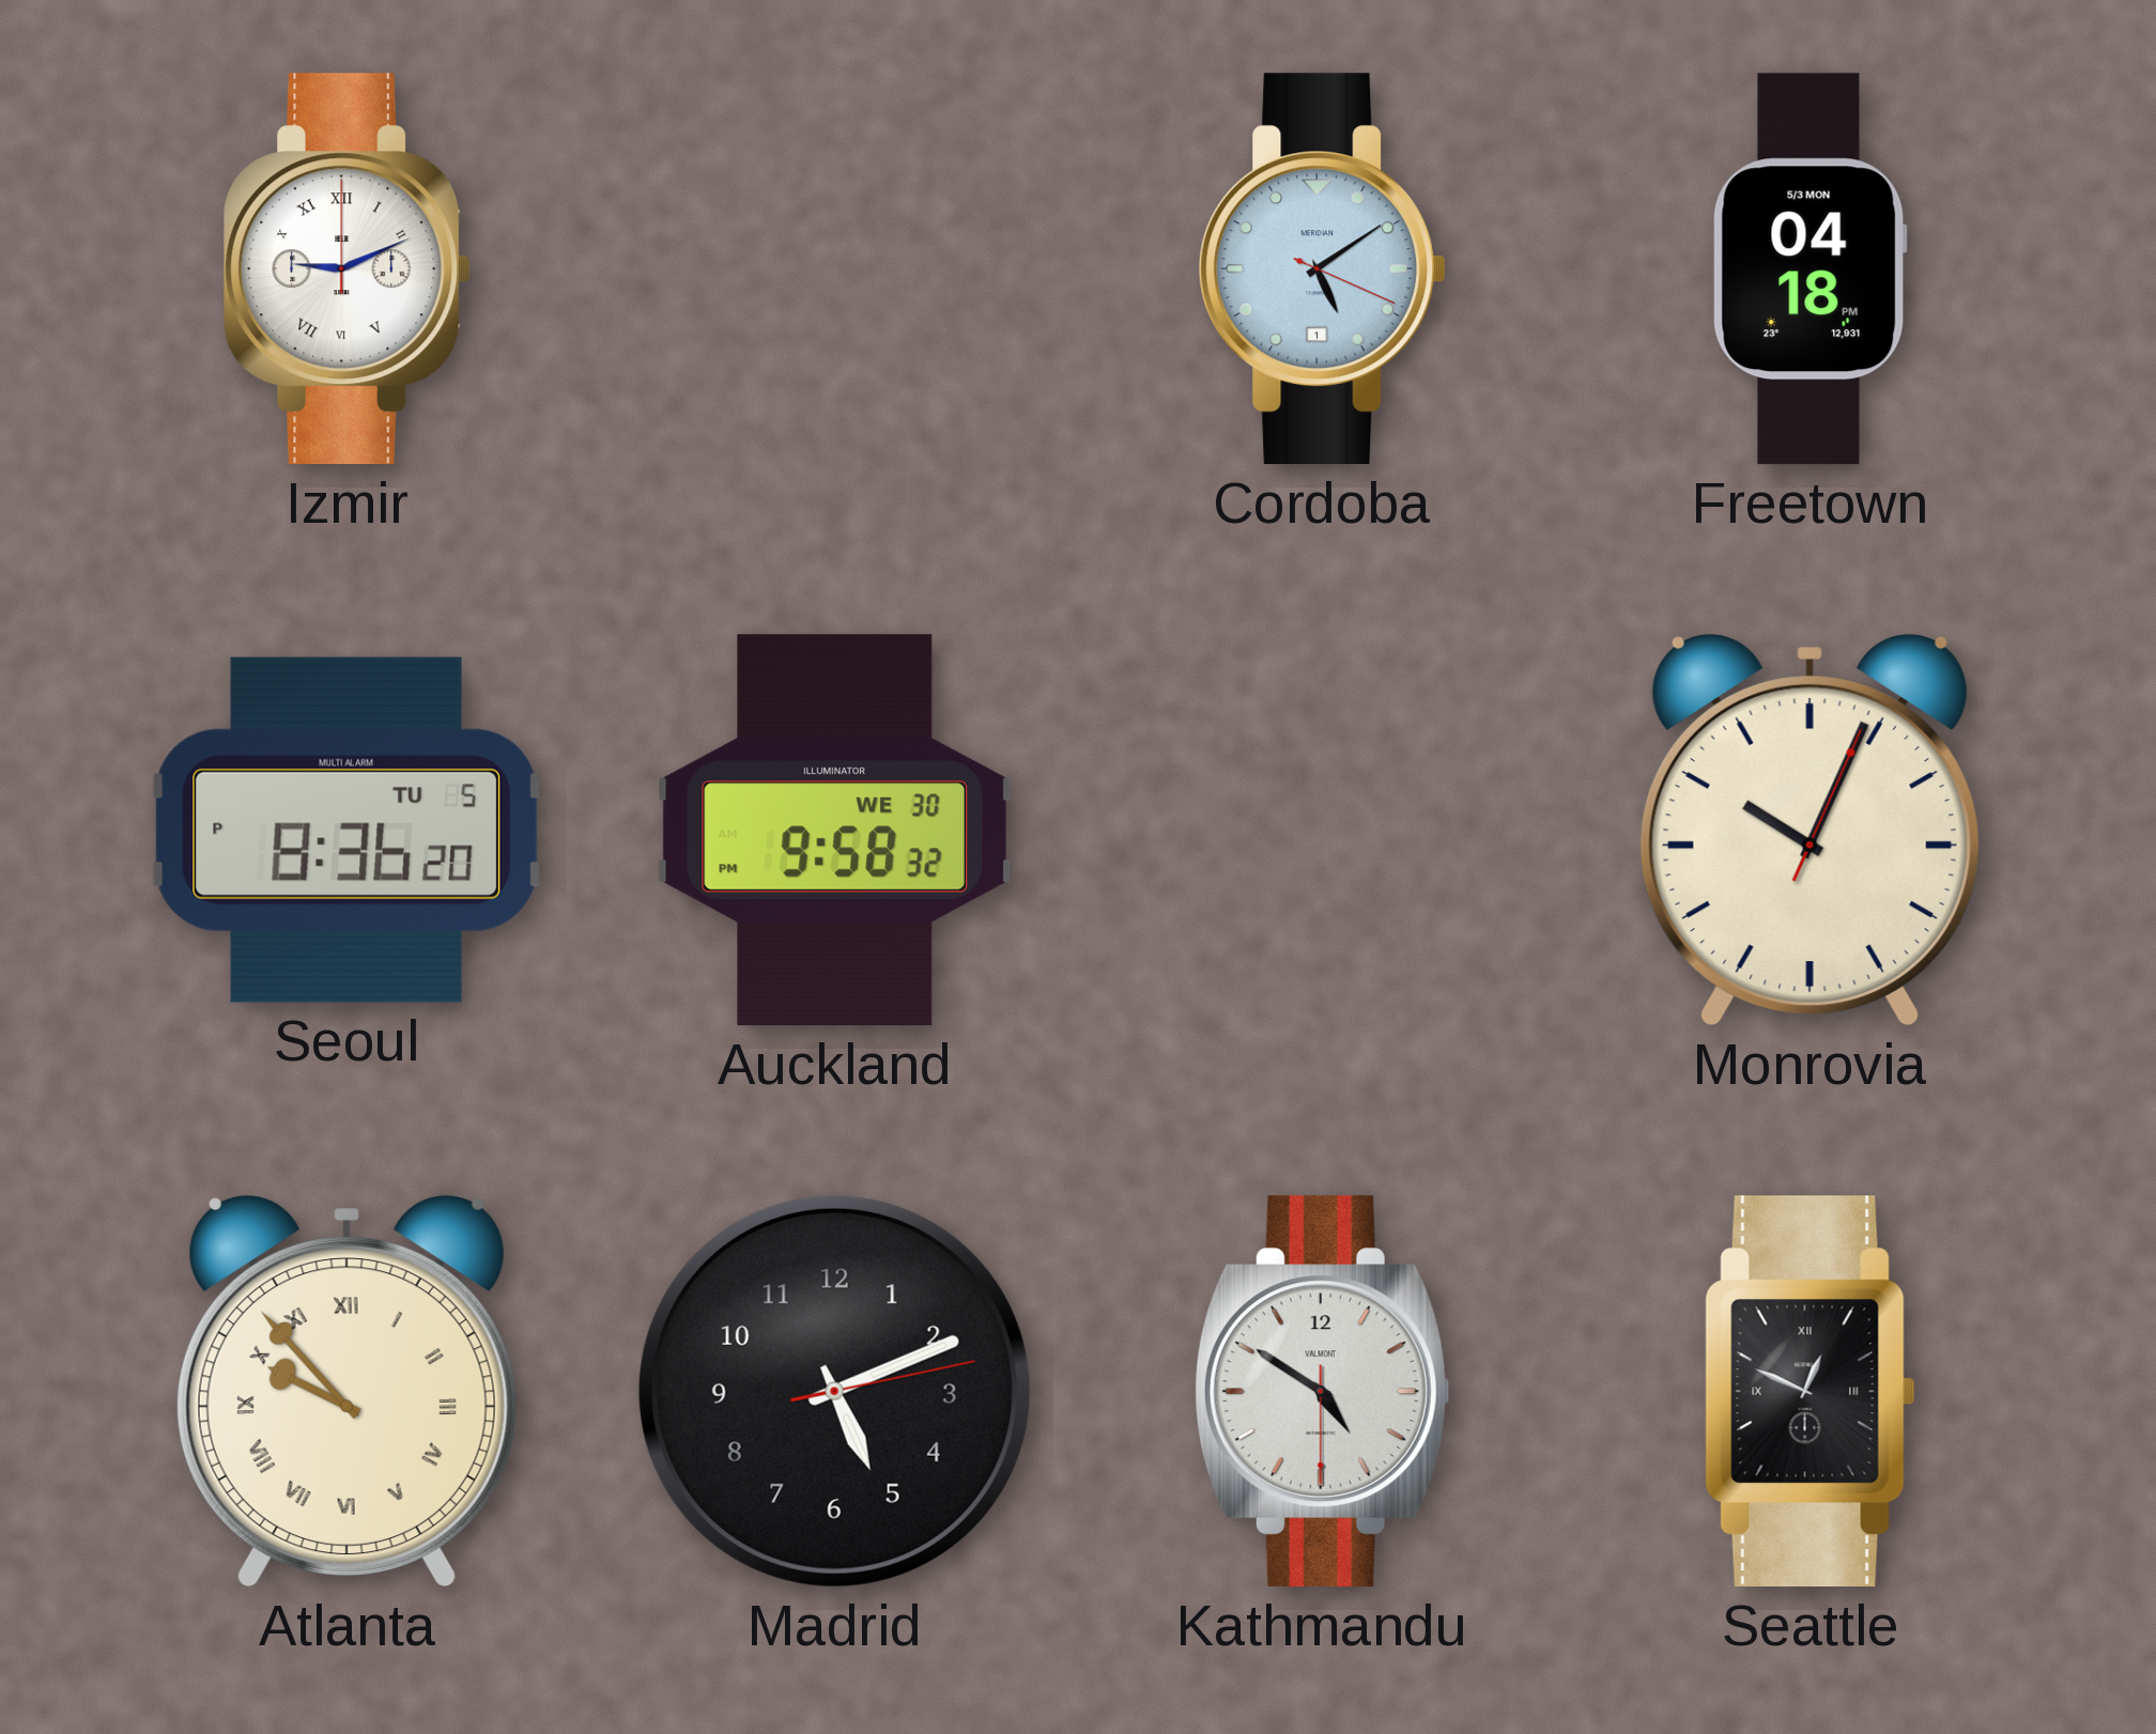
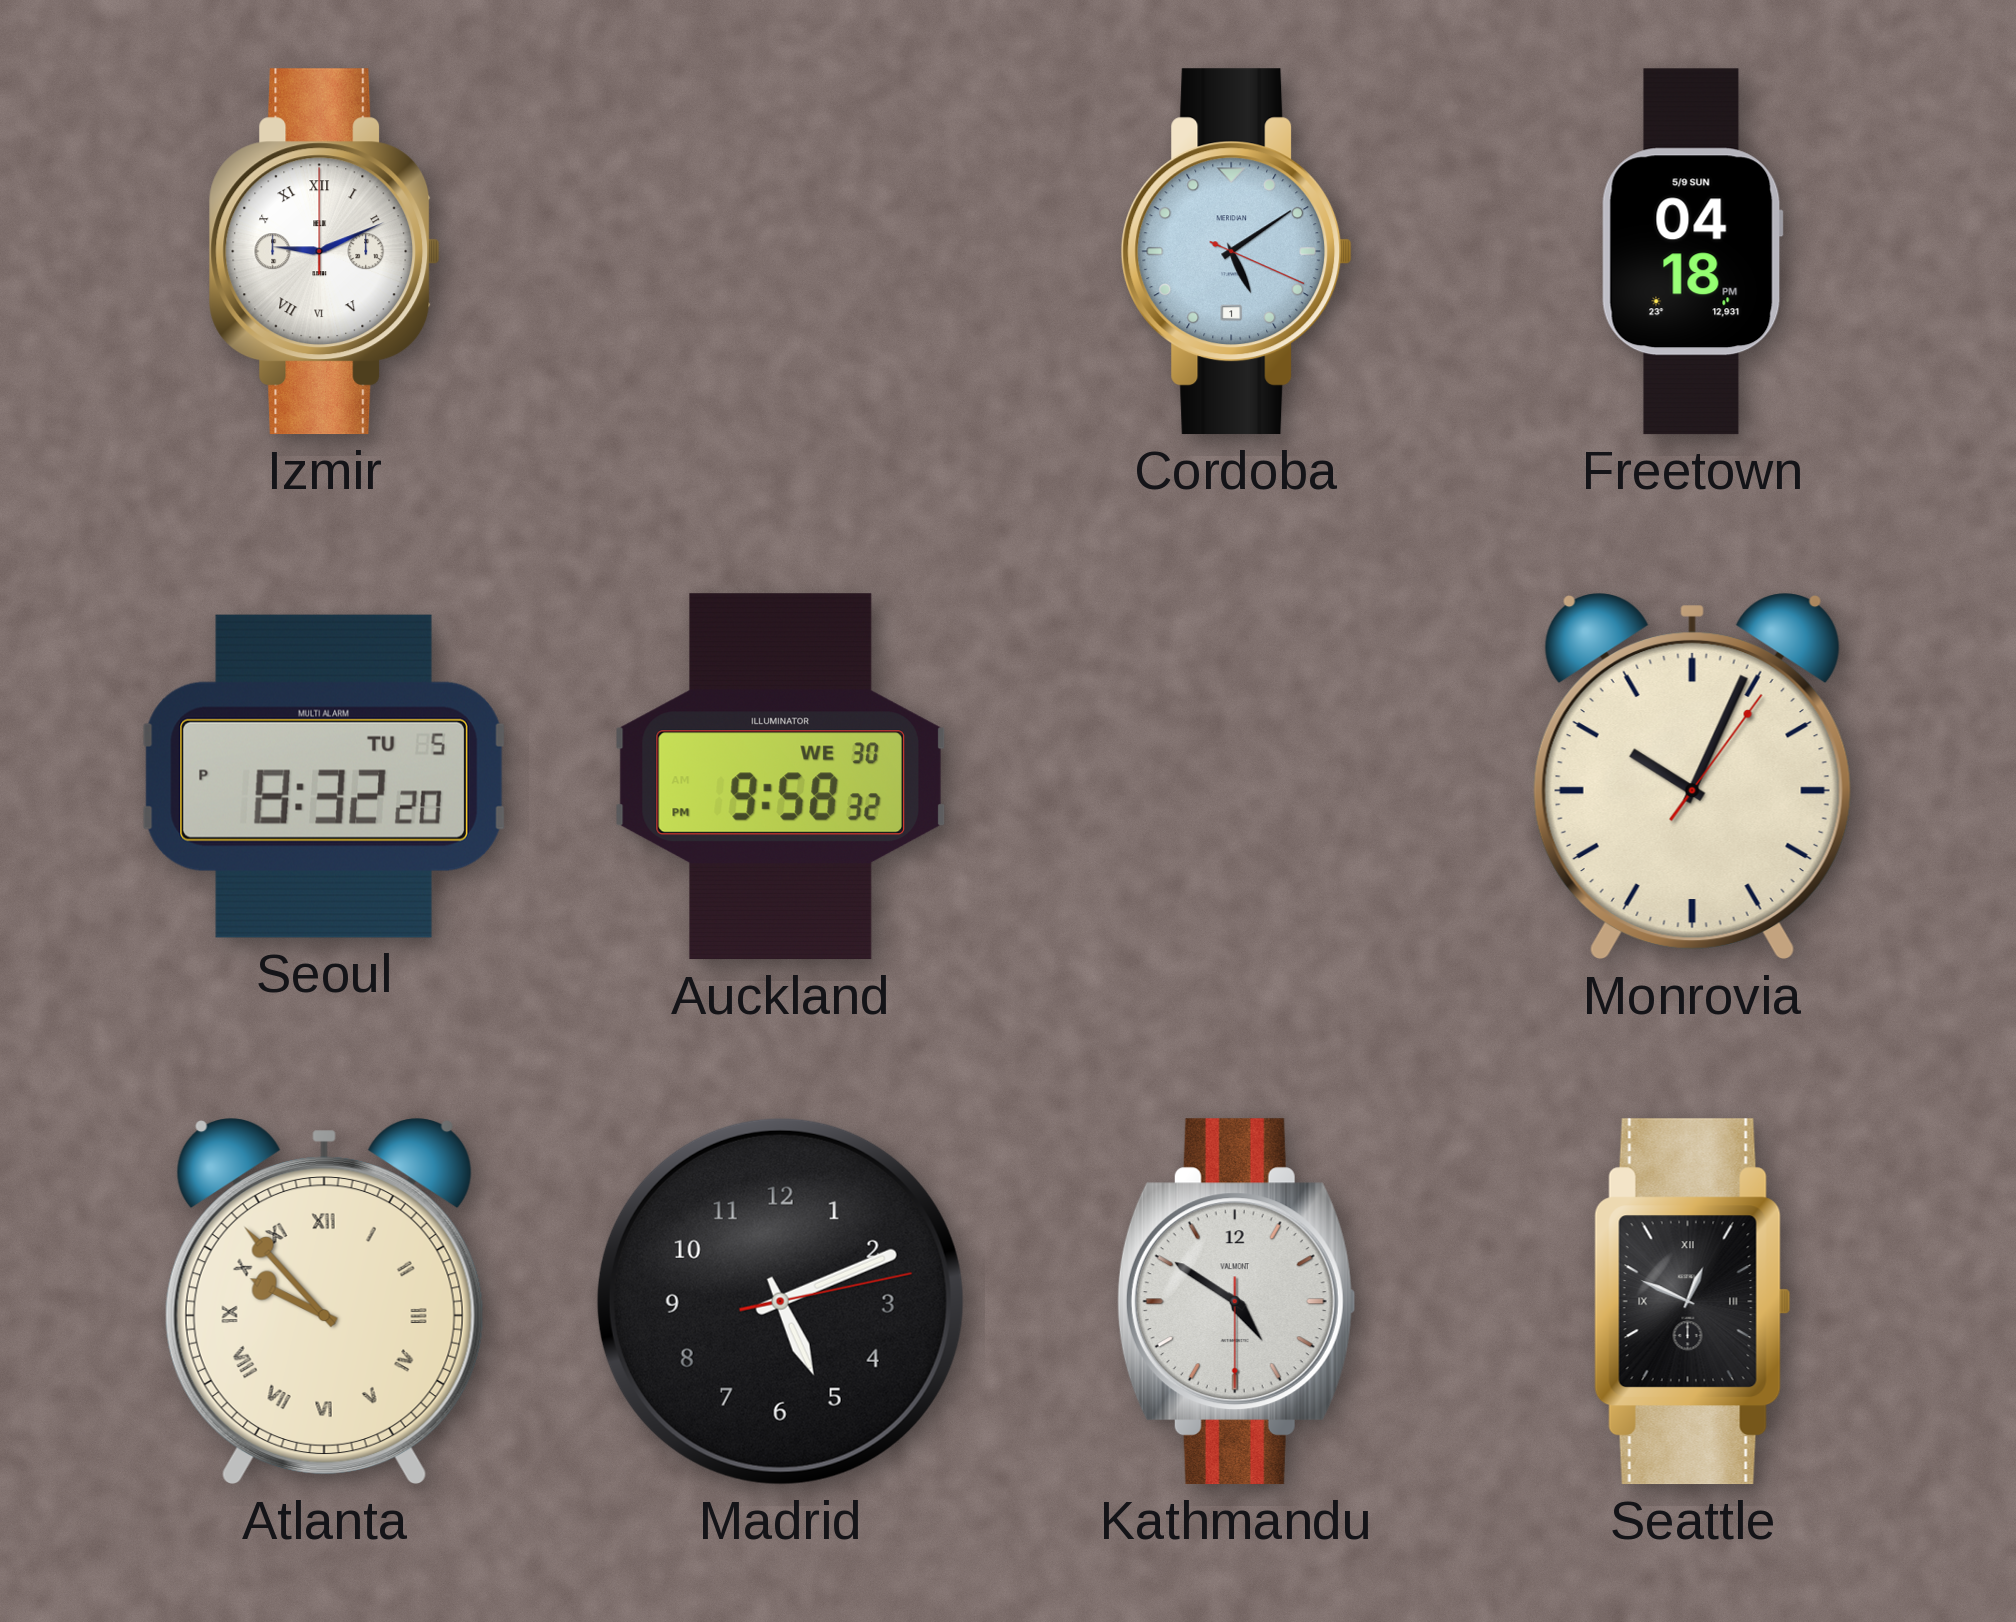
Freetown date: 5/3 MON -> 5/9 SUN
Seoul: 8:36 -> 8:32
Monrovia: 10:04:04 -> 10:04:06
